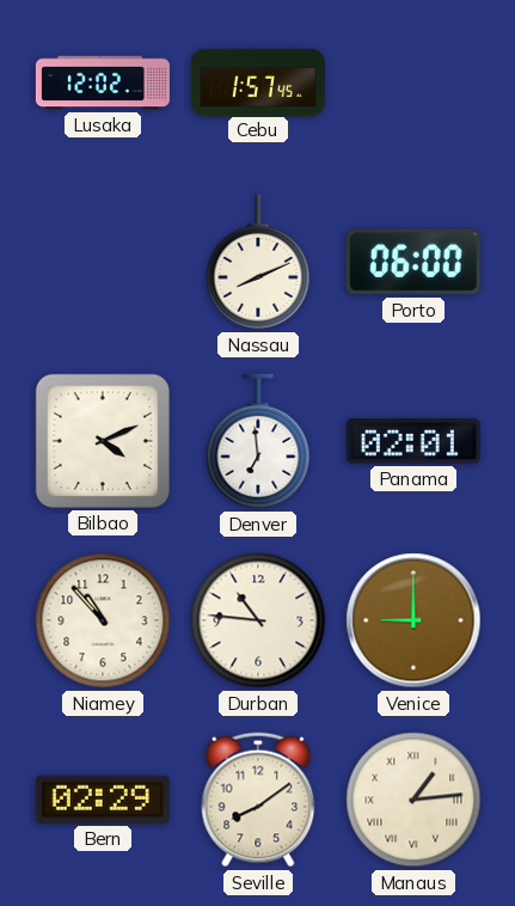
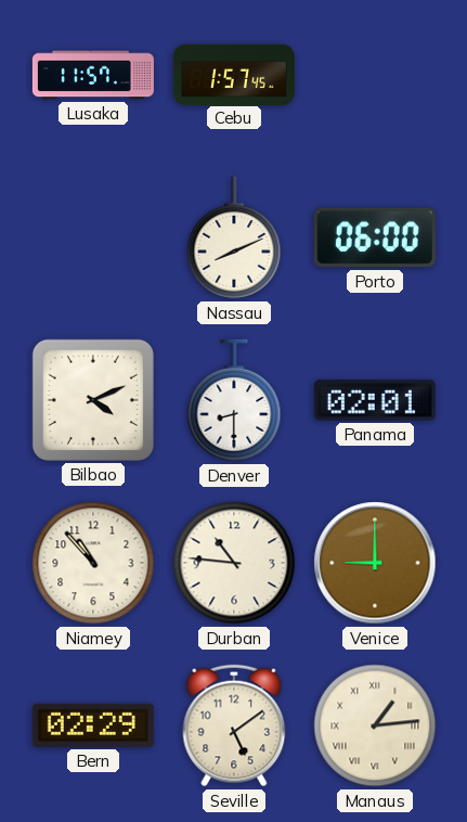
Lusaka: 12:02 -> 11:57
Denver: 6:59 -> 8:30
Seville: 8:09 -> 5:09
